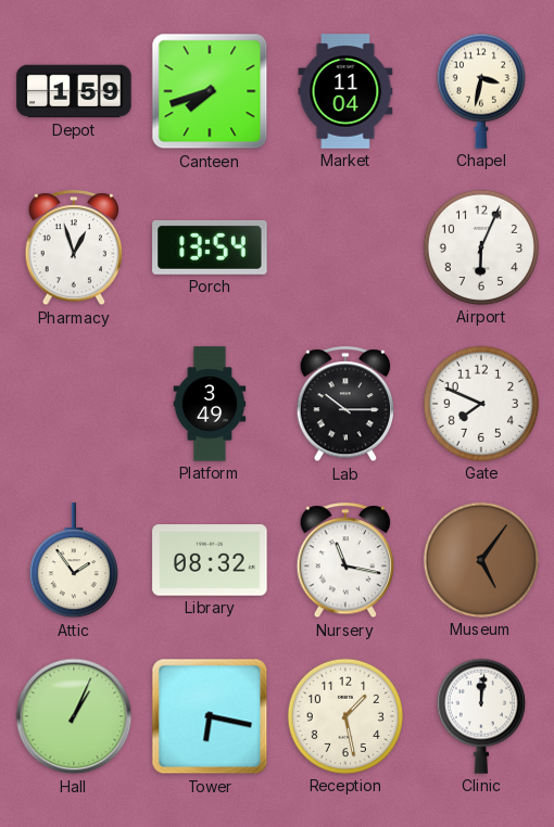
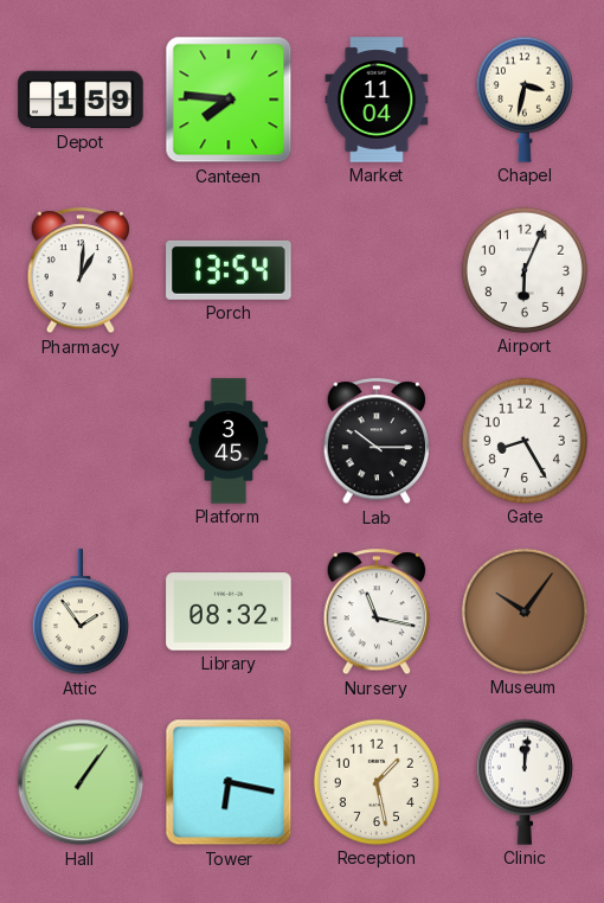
Canteen: 7:42 -> 7:46
Pharmacy: 12:57 -> 1:01
Platform: 3:49 -> 3:45
Gate: 7:49 -> 8:25
Museum: 5:06 -> 10:06
Hall: 1:04 -> 1:06
